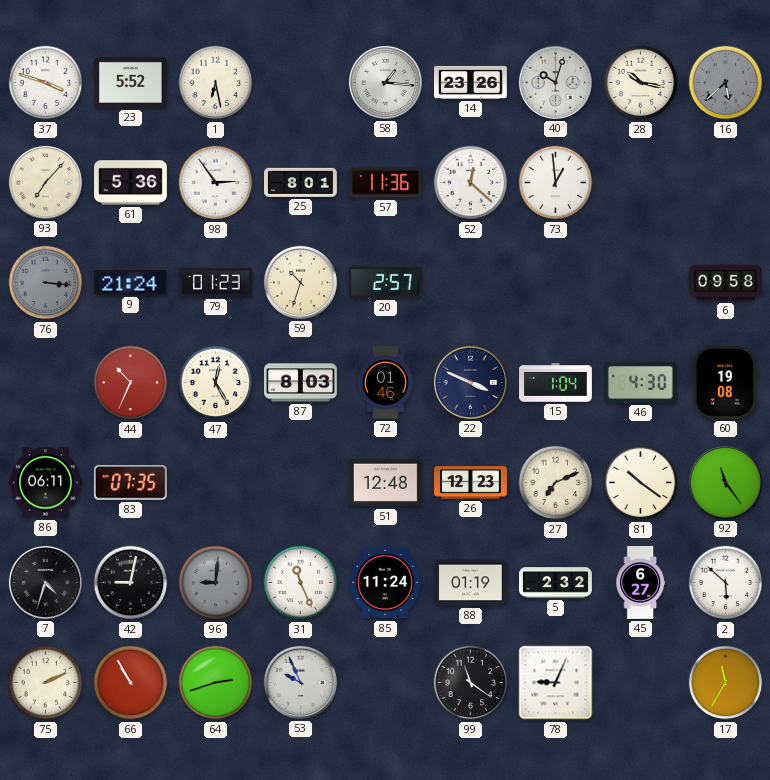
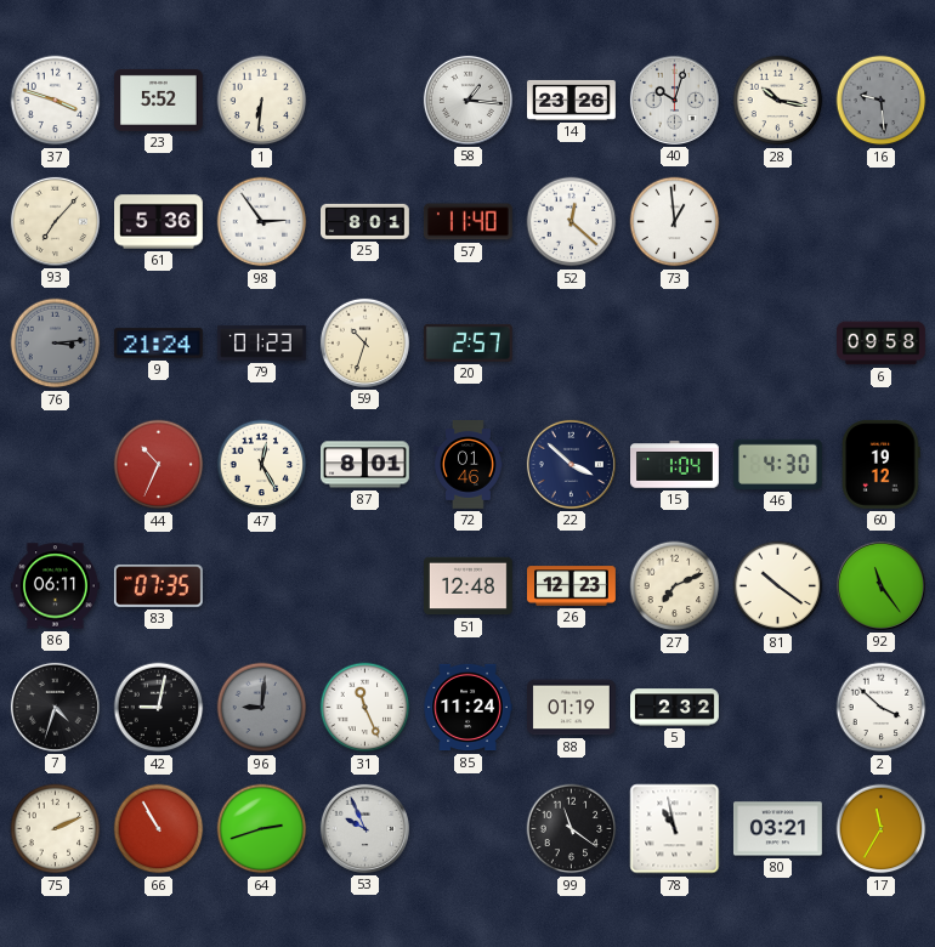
1: 6:28 -> 6:31
16: 5:38 -> 9:29
57: 11:36 -> 11:40
76: 3:16 -> 3:14
87: 8:03 -> 8:01
22: 3:49 -> 3:52
60: 19:08 -> 19:12
45: 6:27 -> none
2: 5:52 -> 3:52
78: 9:04 -> 10:58
80: none -> 03:21
